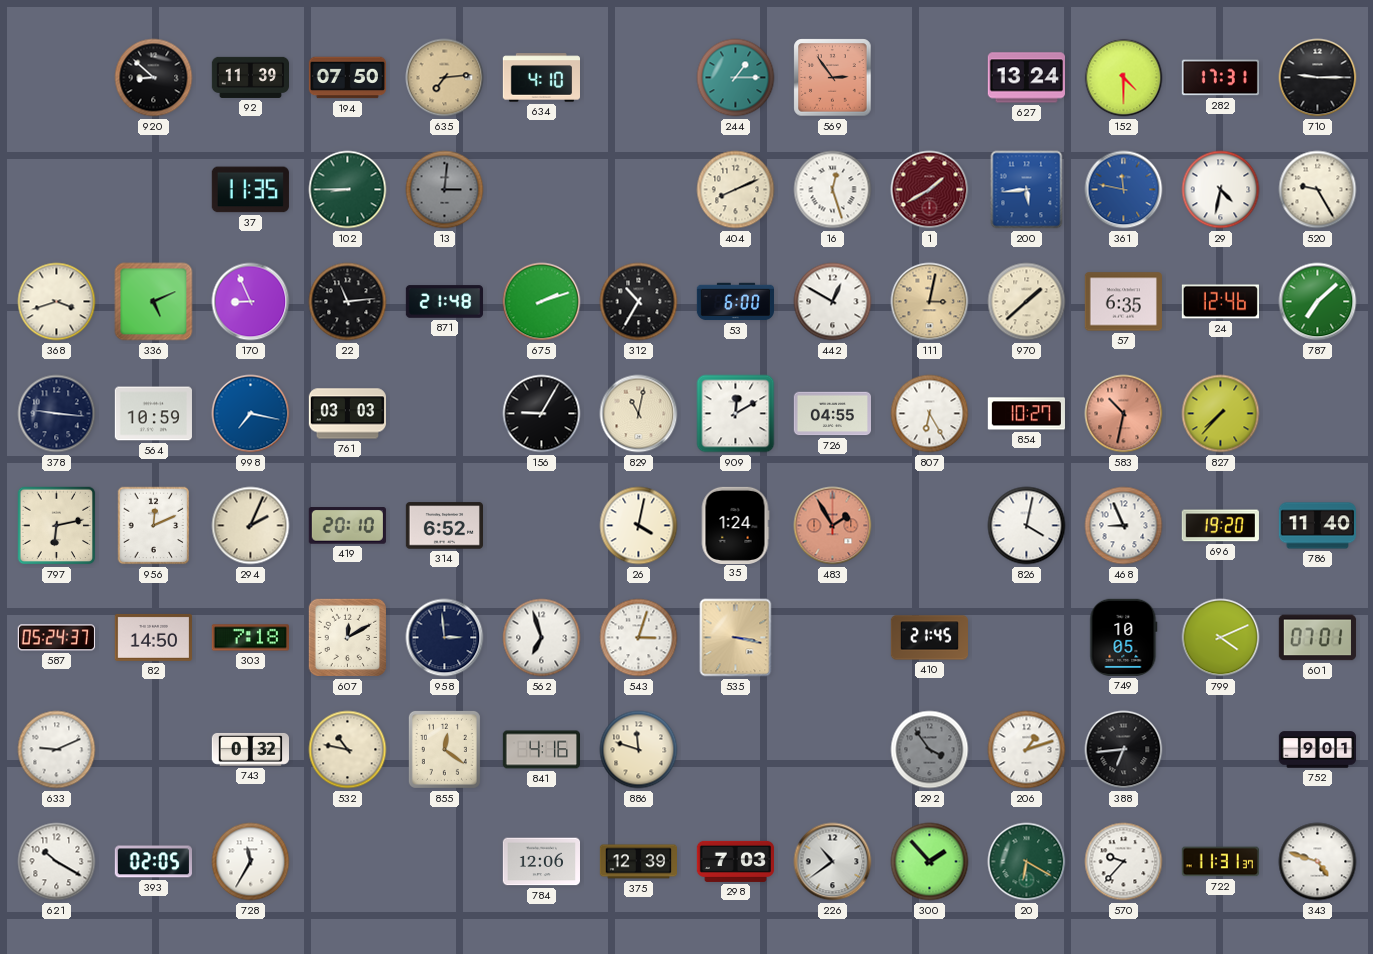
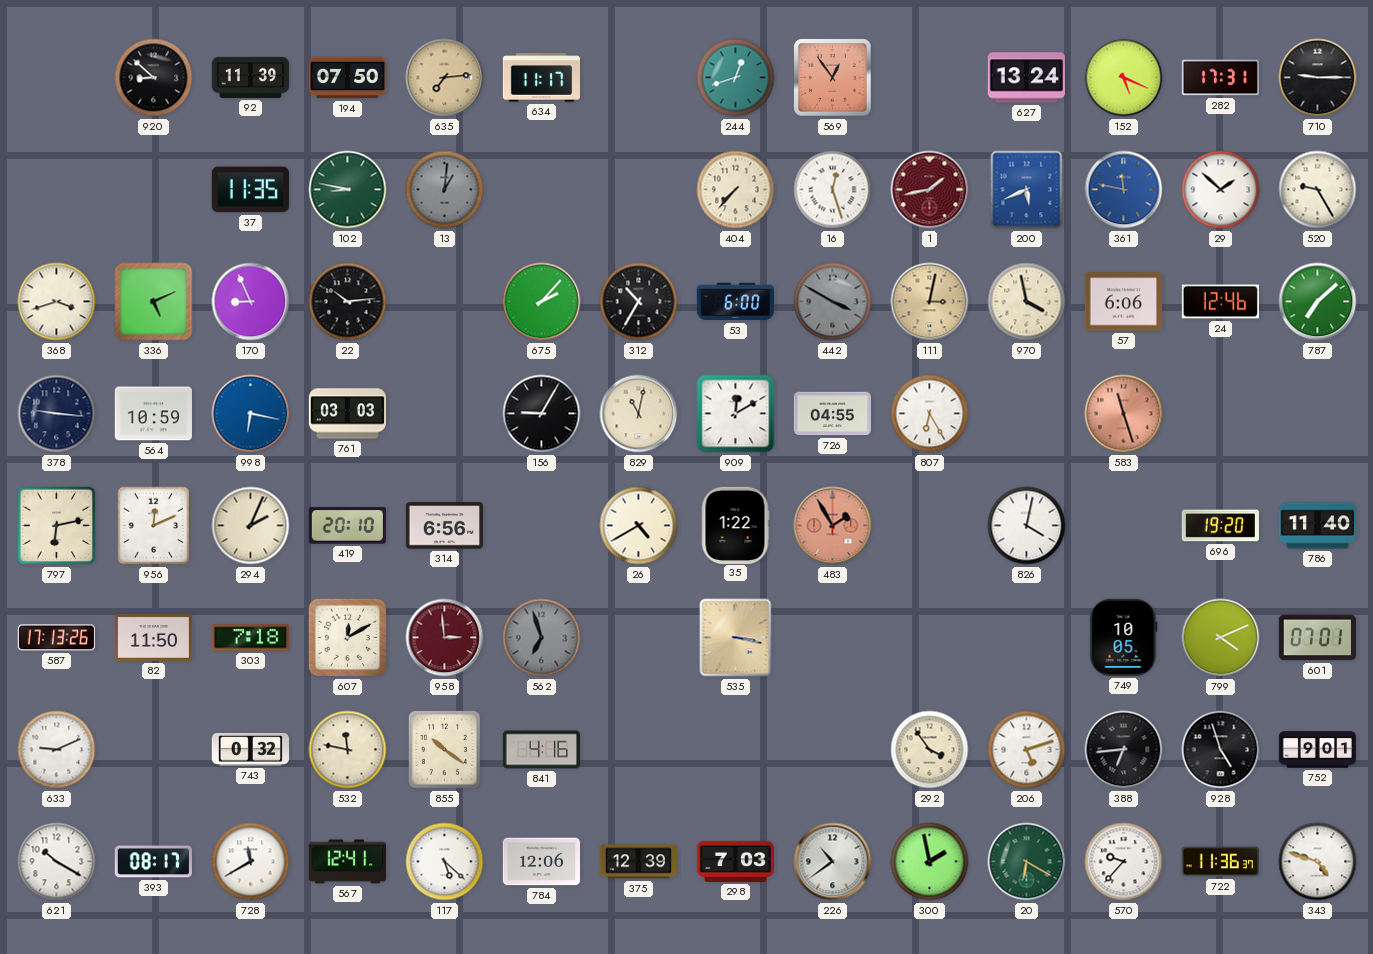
634: 4:10 -> 11:17
244: 1:15 -> 12:42
569: 2:54 -> 12:54
152: 4:30 -> 5:19
102: 8:45 -> 8:47
13: 3:01 -> 1:01
404: 8:11 -> 7:37
1: 1:40 -> 1:43
200: 5:44 -> 5:41
29: 4:32 -> 1:52
22: 11:14 -> 10:14
871: 21:48 -> none
675: 2:12 -> 2:07
442: 12:50 -> 3:50
442 dial: white -> grey
970: 1:38 -> 3:58
57: 6:35 -> 6:06
998: 7:17 -> 6:17
854: 10:27 -> none
583: 10:32 -> 11:27
827: 7:37 -> none
314: 6:52 -> 6:56
26: 4:02 -> 4:40
35: 1:24 -> 1:22
468: 8:56 -> none
587: 05:24 -> 17:13
82: 14:50 -> 11:50
958 dial: navy -> burgundy
562 dial: white -> grey
543: 3:03 -> none
410: 21:45 -> none
532: 10:47 -> 11:47
855: 12:21 -> 10:21
886: 11:48 -> none
292 dial: grey -> cream
206: 1:12 -> 5:12
928: none -> 4:57
393: 02:05 -> 08:17
728: 11:35 -> 11:40
567: none -> 12:41
117: none -> 5:22
300: 1:53 -> 1:58
722: 11:31 -> 11:36
